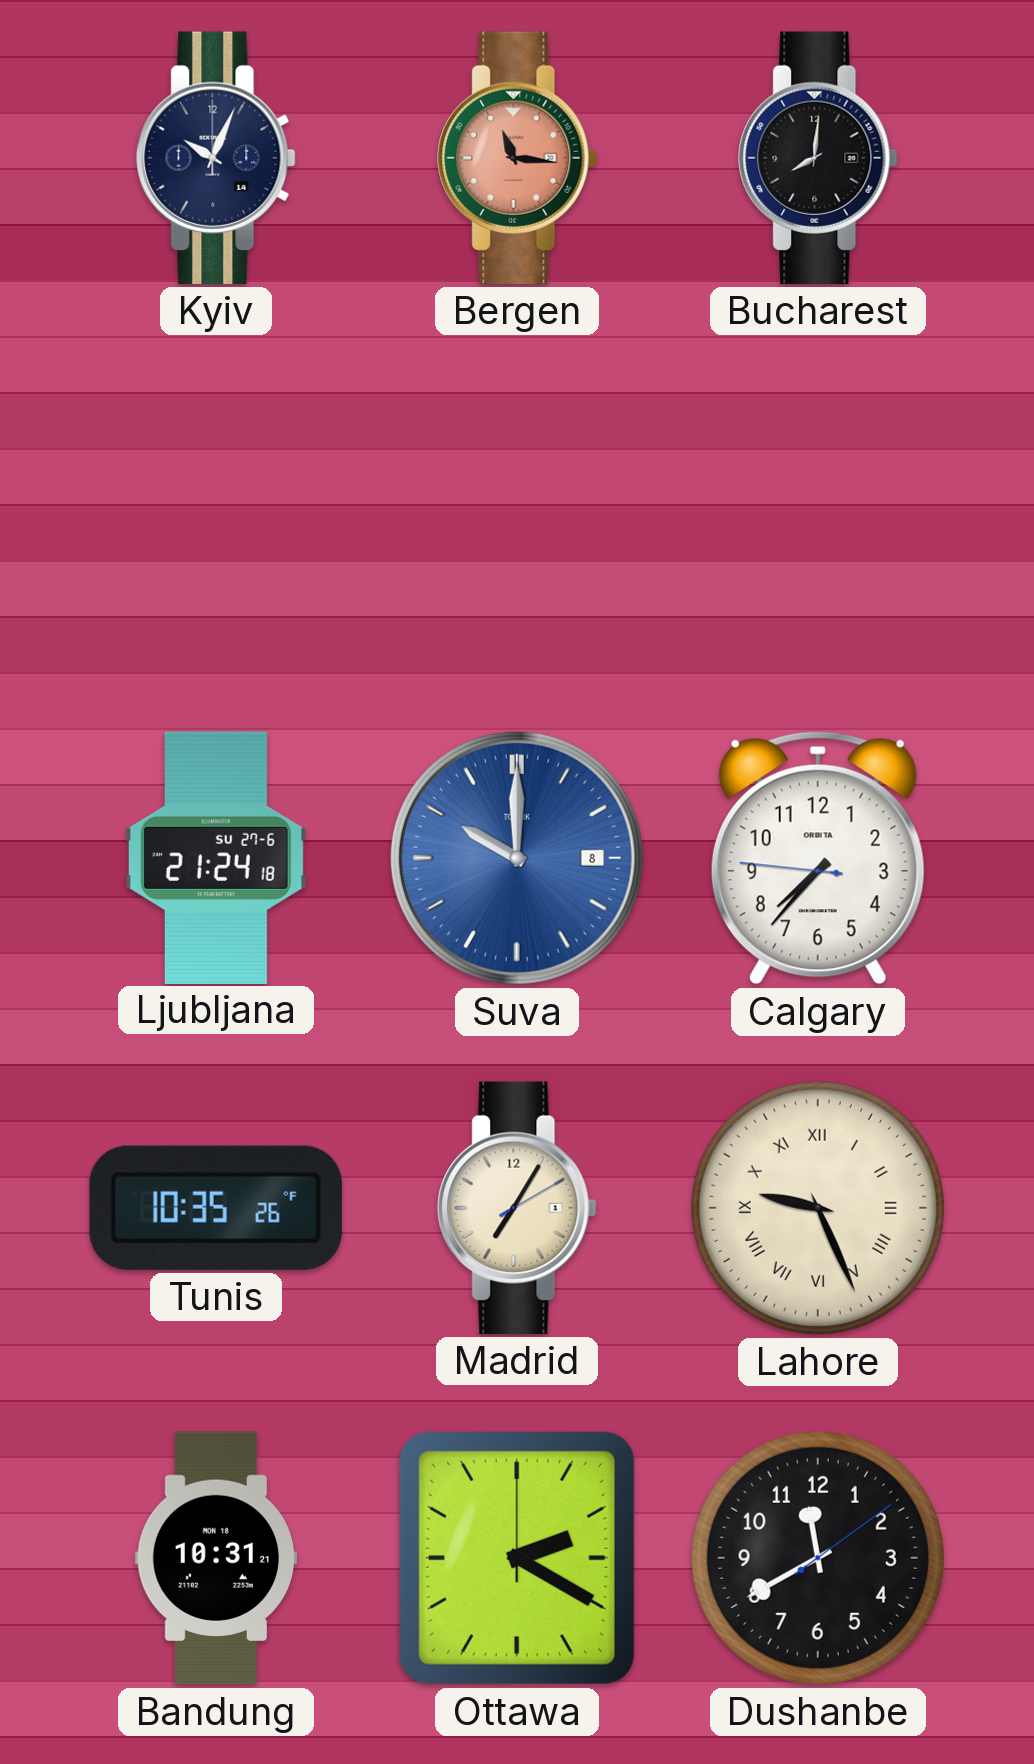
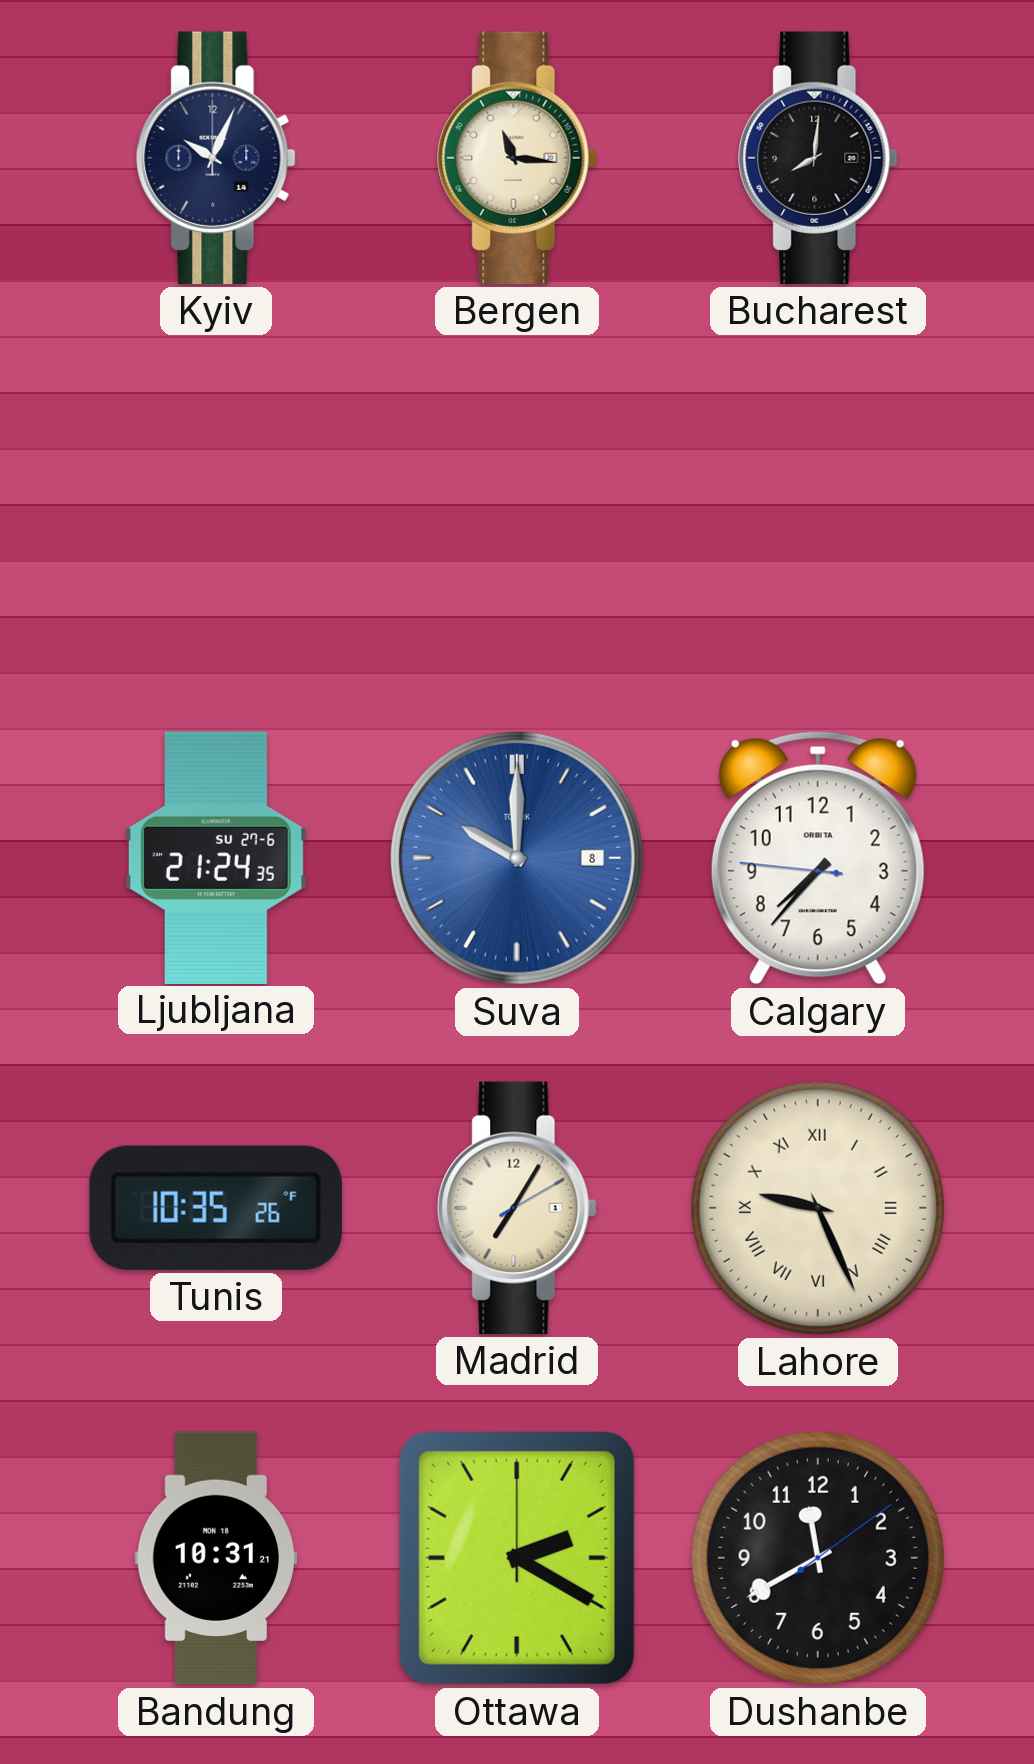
Bergen dial: salmon -> cream
Ljubljana: 21:24:18 -> 21:24:35
